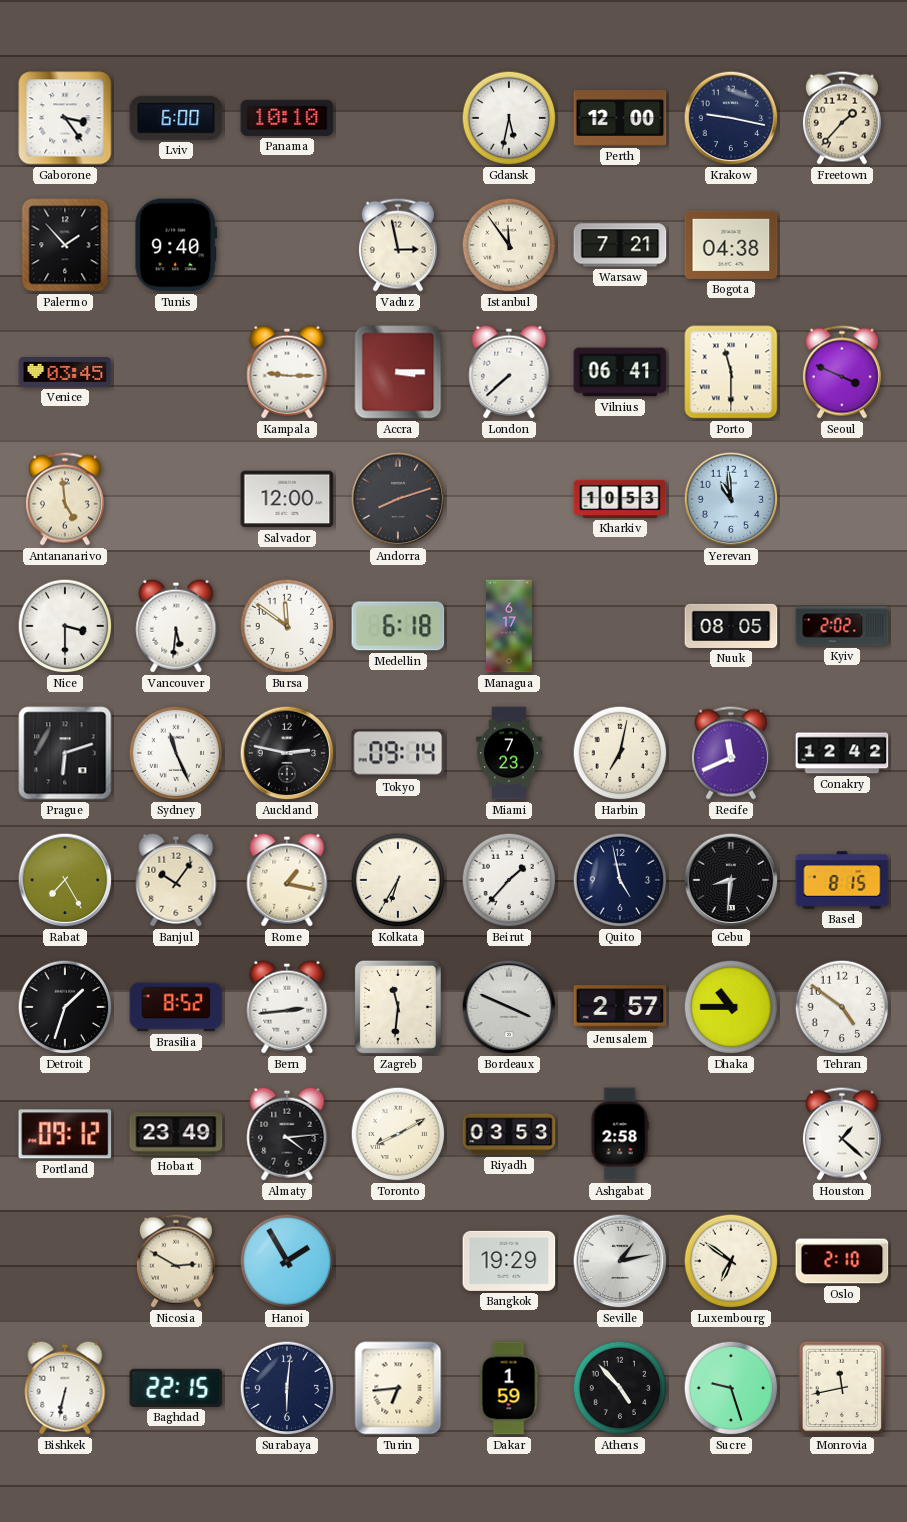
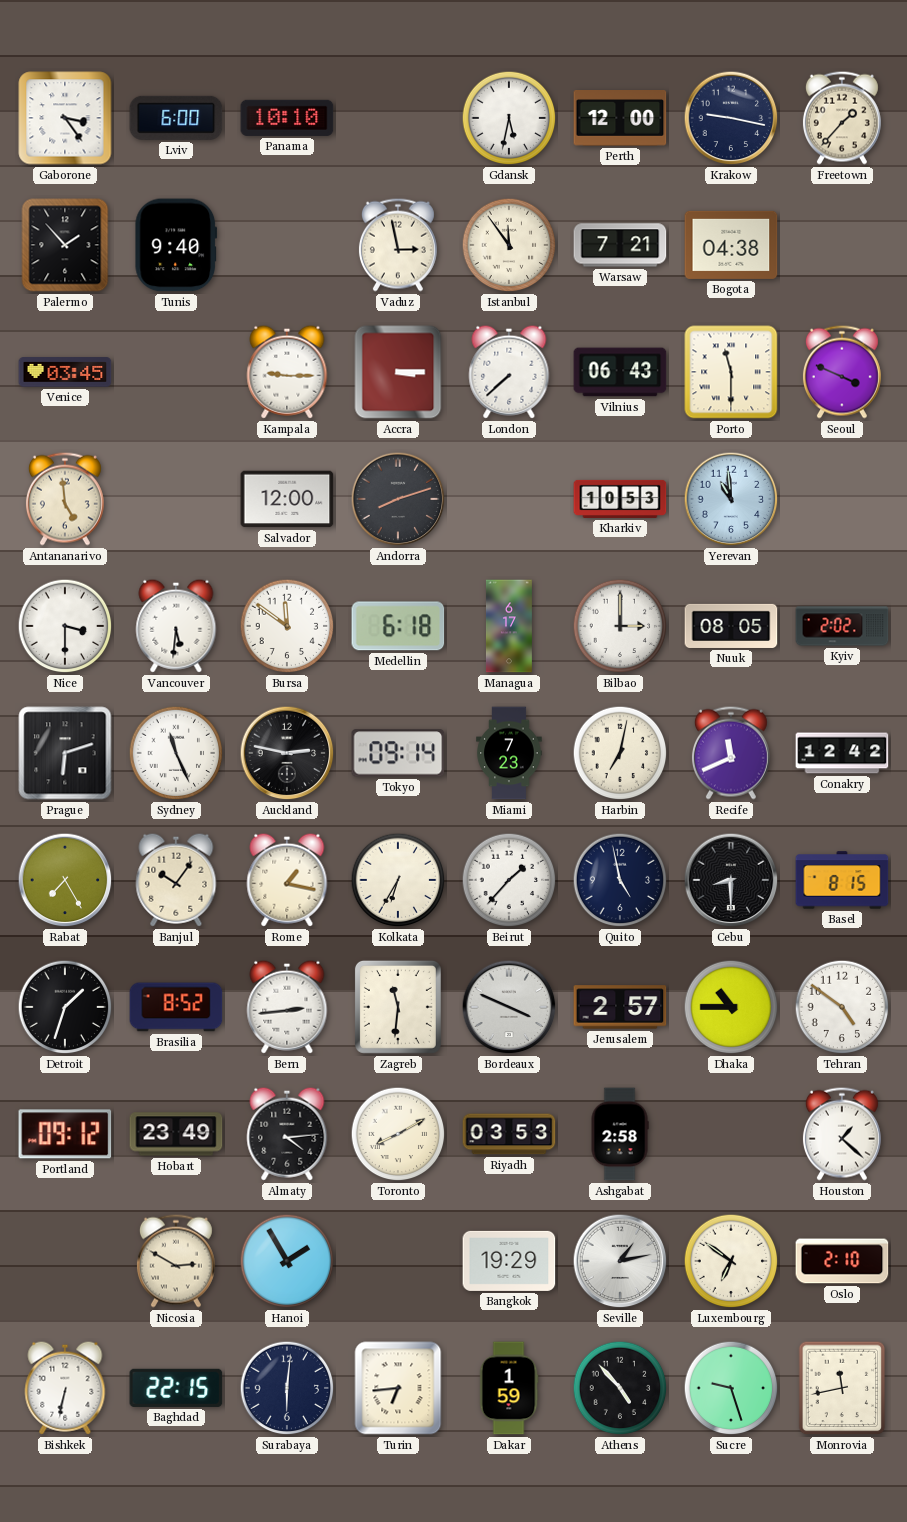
Vilnius: 06:41 -> 06:43
Bilbao: none -> 3:00
Cebu: 8:31 -> 8:30
